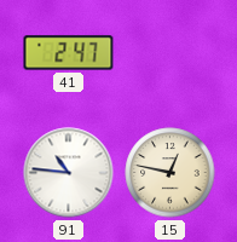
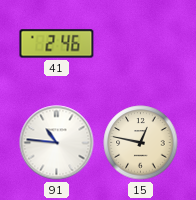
41: 2:47 -> 2:46
